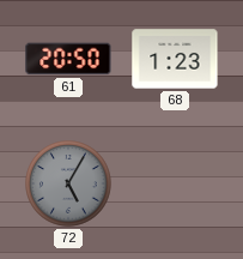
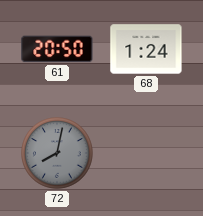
68: 1:23 -> 1:24
72: 5:05 -> 8:02
